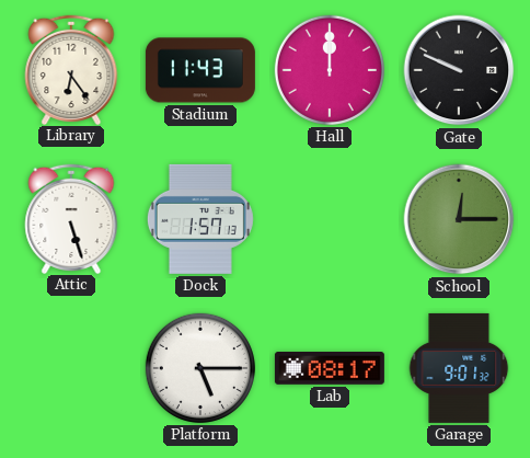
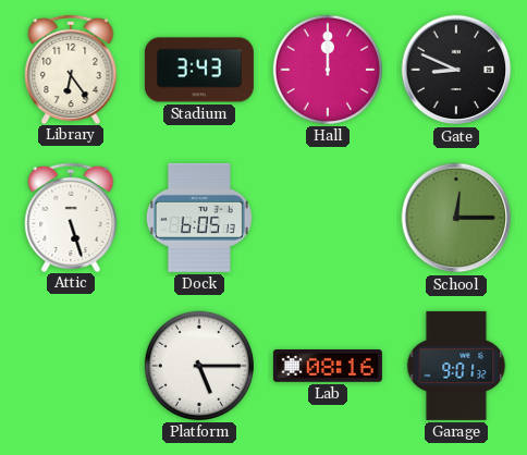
Stadium: 11:43 -> 3:43
Gate: 9:49 -> 8:49
Dock: 1:57 -> 6:05
Lab: 08:17 -> 08:16
